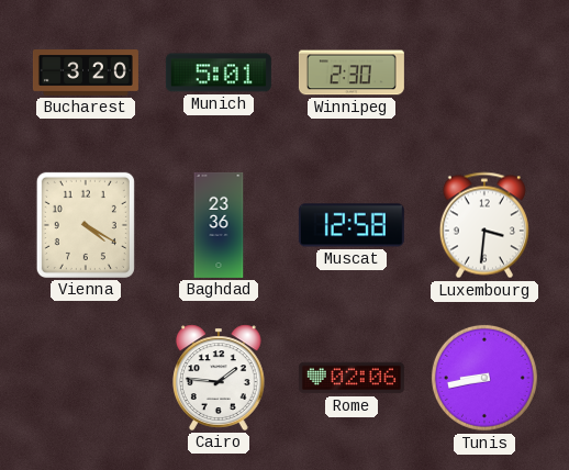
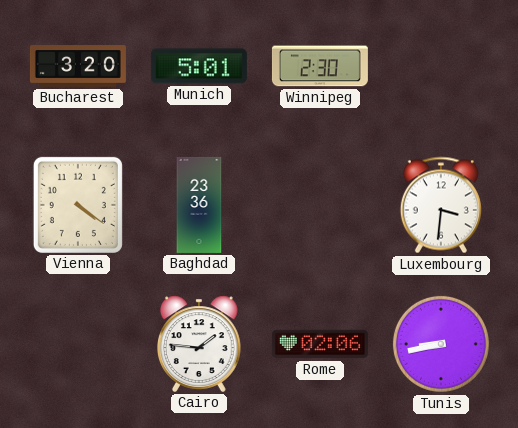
Vienna: 4:20 -> 4:21
Muscat: 12:58 -> none
